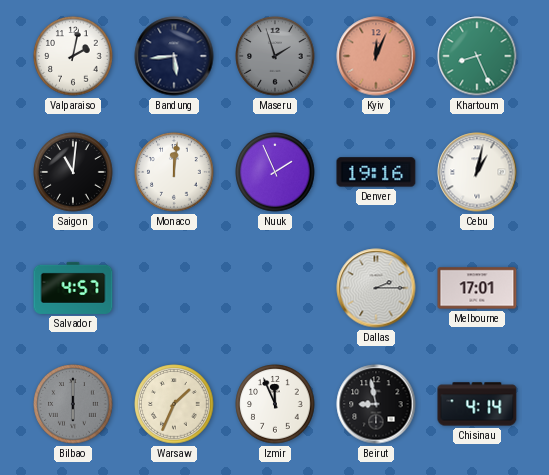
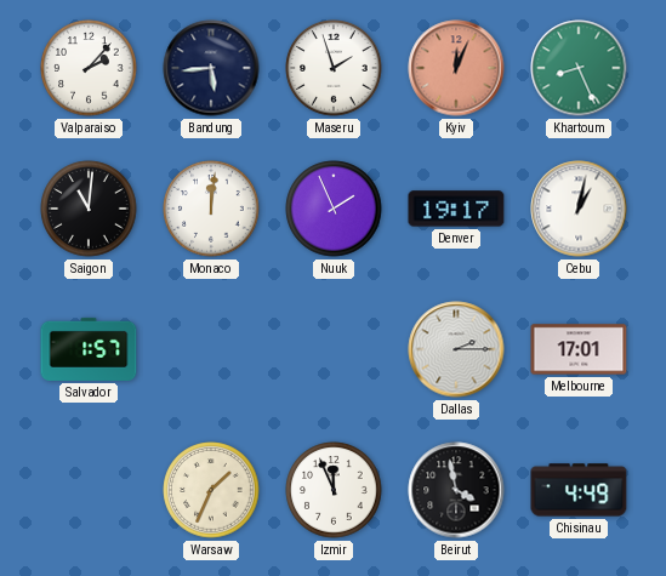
Valparaiso: 2:02 -> 2:07
Maseru dial: grey -> white
Denver: 19:16 -> 19:17
Salvador: 4:57 -> 1:57
Bilbao: 6:00 -> none
Beirut: 8:58 -> 3:58
Chisinau: 4:14 -> 4:49
